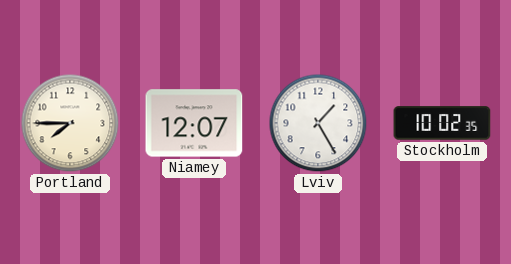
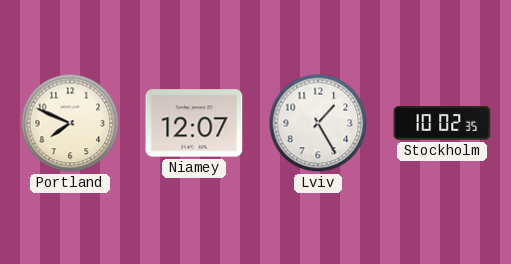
Portland: 7:45 -> 7:49
